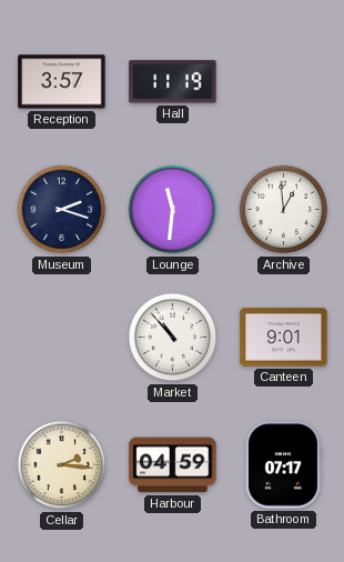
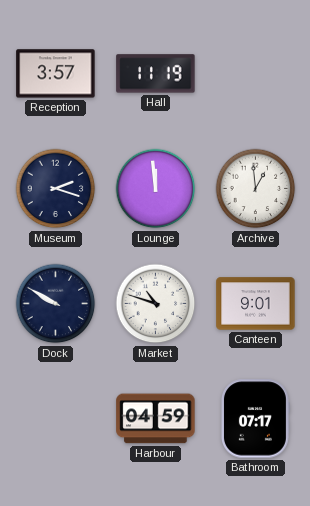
Lounge: 11:31 -> 11:59
Dock: none -> 9:50
Market: 10:53 -> 10:48
Cellar: 2:16 -> none
